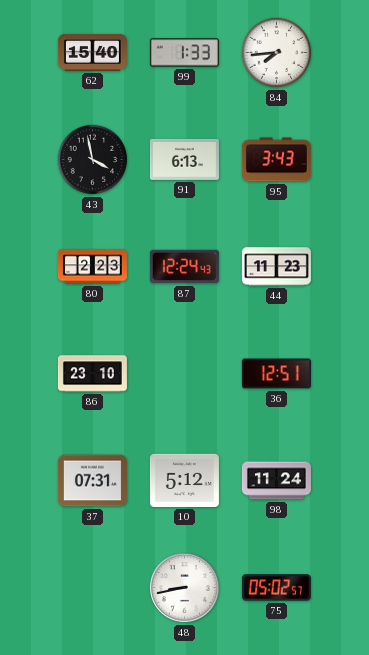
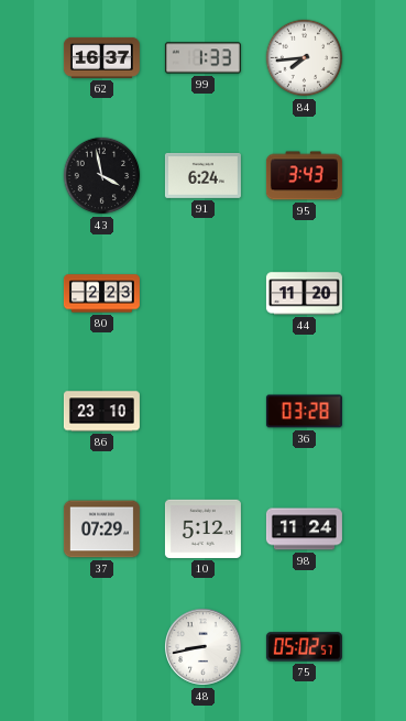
62: 15:40 -> 16:37
91: 6:13 -> 6:24
87: 12:24 -> none
44: 11:23 -> 11:20
36: 12:51 -> 03:28
37: 07:31 -> 07:29
